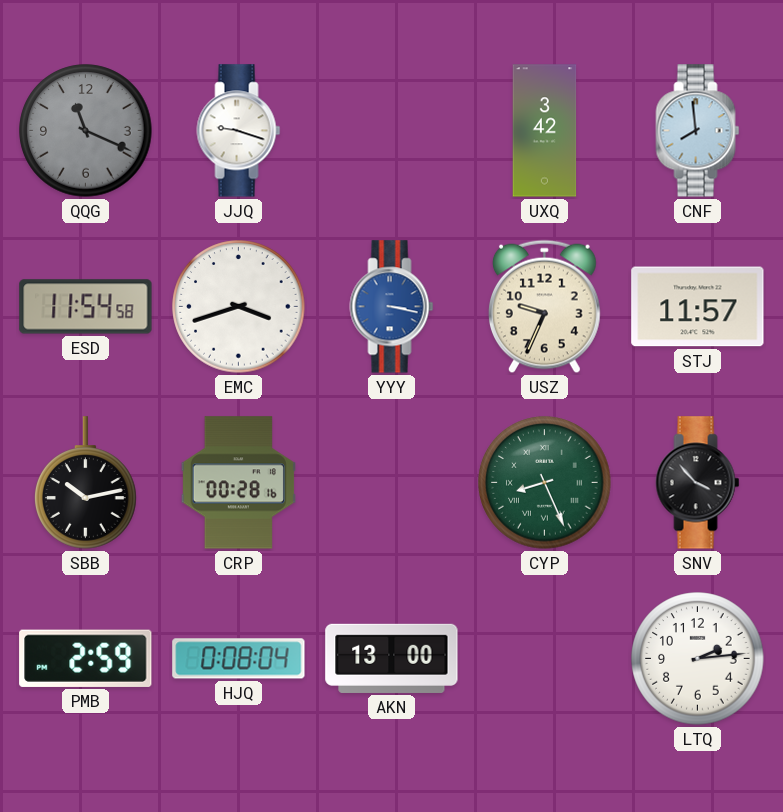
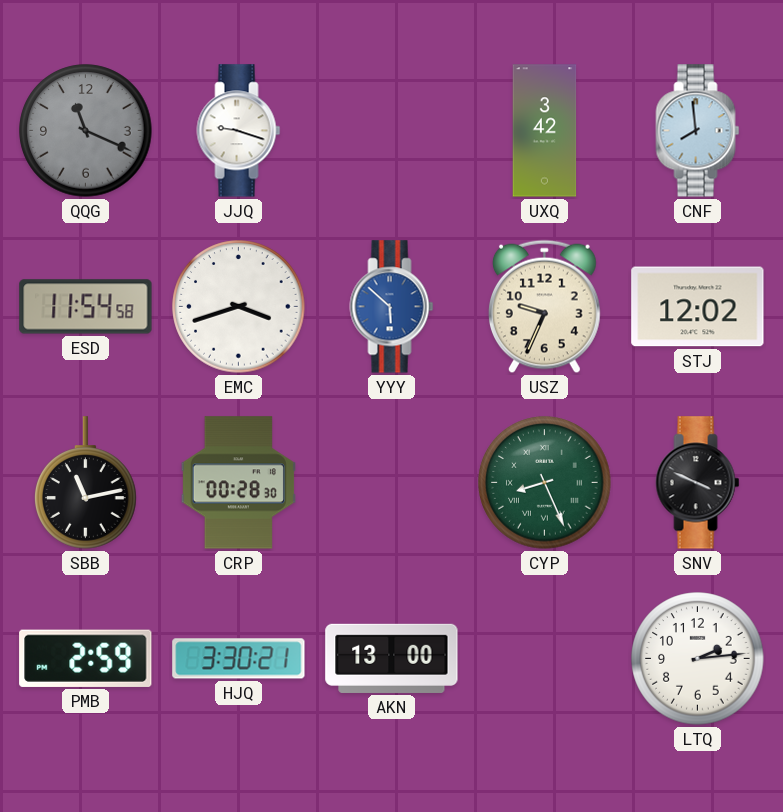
YYY: 3:17 -> 5:52
STJ: 11:57 -> 12:02
SBB: 10:13 -> 11:13
CRP: 00:28:16 -> 00:28:30
SNV: 3:53 -> 3:49
HJQ: 0:08 -> 3:30
